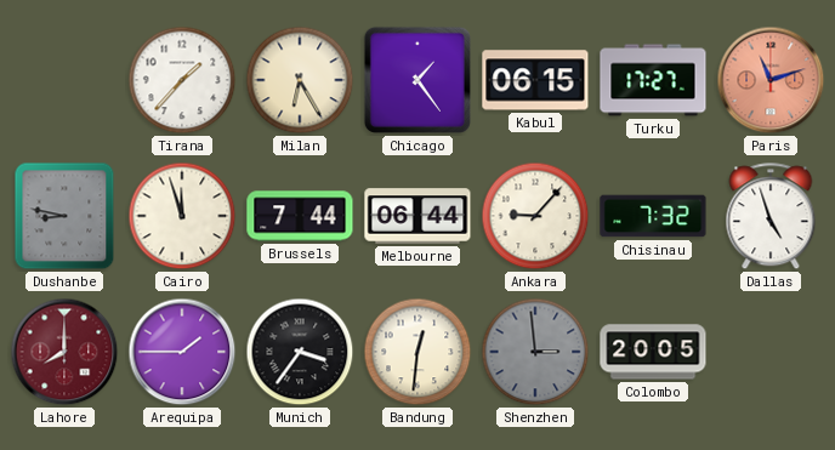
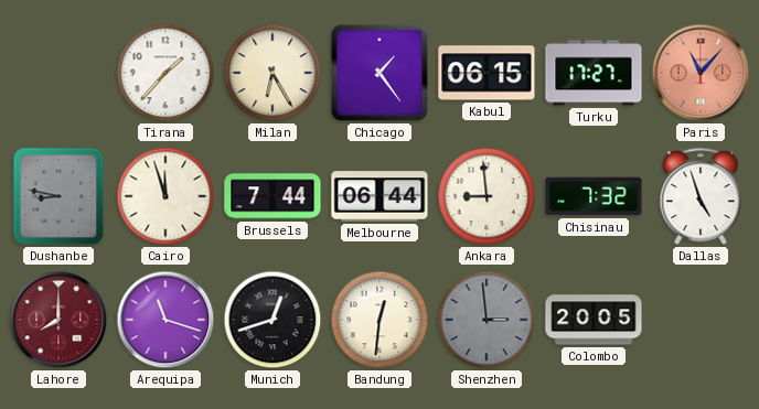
Paris: 11:12 -> 11:07
Ankara: 9:07 -> 8:59
Arequipa: 1:45 -> 11:18
Munich: 3:36 -> 12:42
